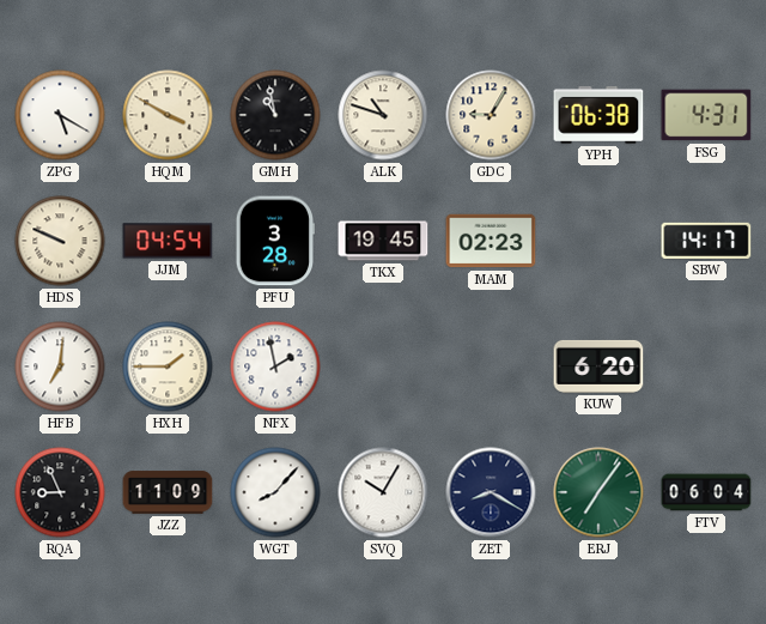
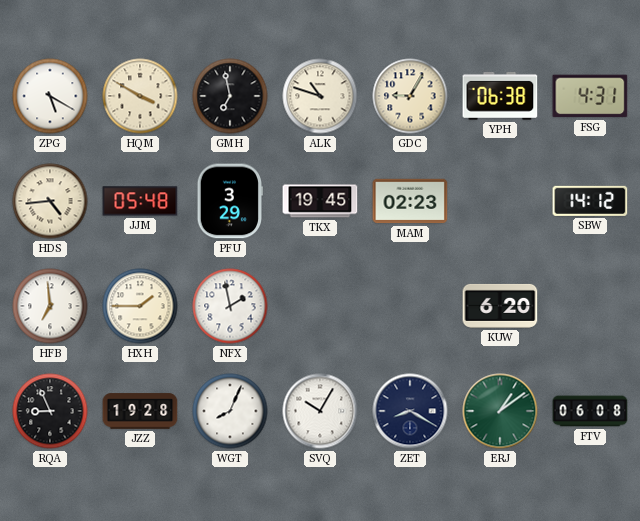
GMH: 10:58 -> 6:58
HDS: 9:49 -> 4:44
JJM: 04:54 -> 05:48
PFU: 3:28 -> 3:29
SBW: 14:17 -> 14:12
HFB: 7:01 -> 6:59
JZZ: 11:09 -> 19:28
WGT: 8:07 -> 8:04
ERJ: 7:06 -> 1:09
FTV: 06:04 -> 06:08
